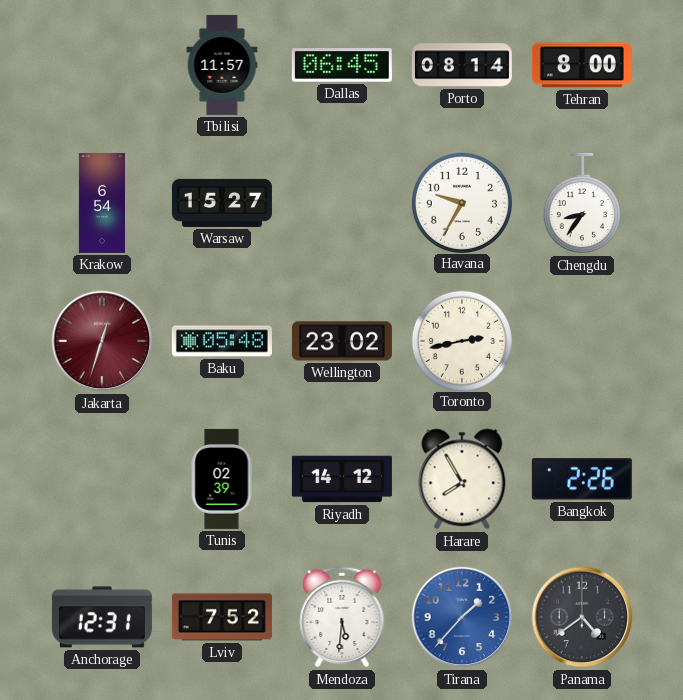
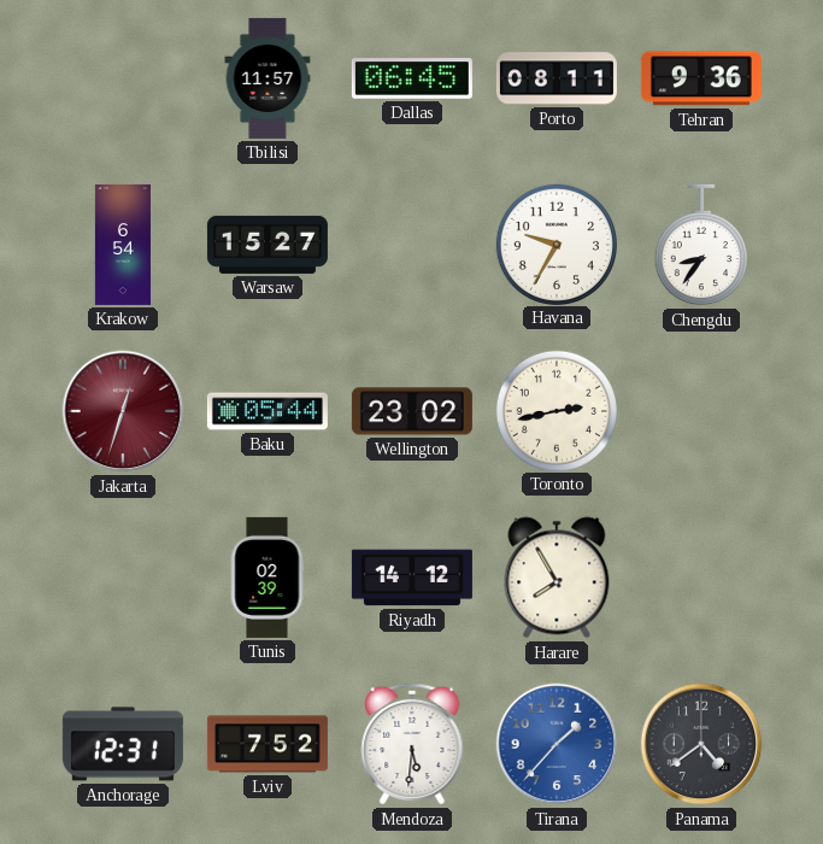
Porto: 08:14 -> 08:11
Tehran: 8:00 -> 9:36
Baku: 05:48 -> 05:44
Bangkok: 2:26 -> none
